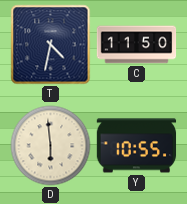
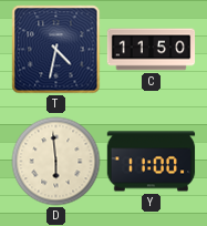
Y: 10:55 -> 11:00
